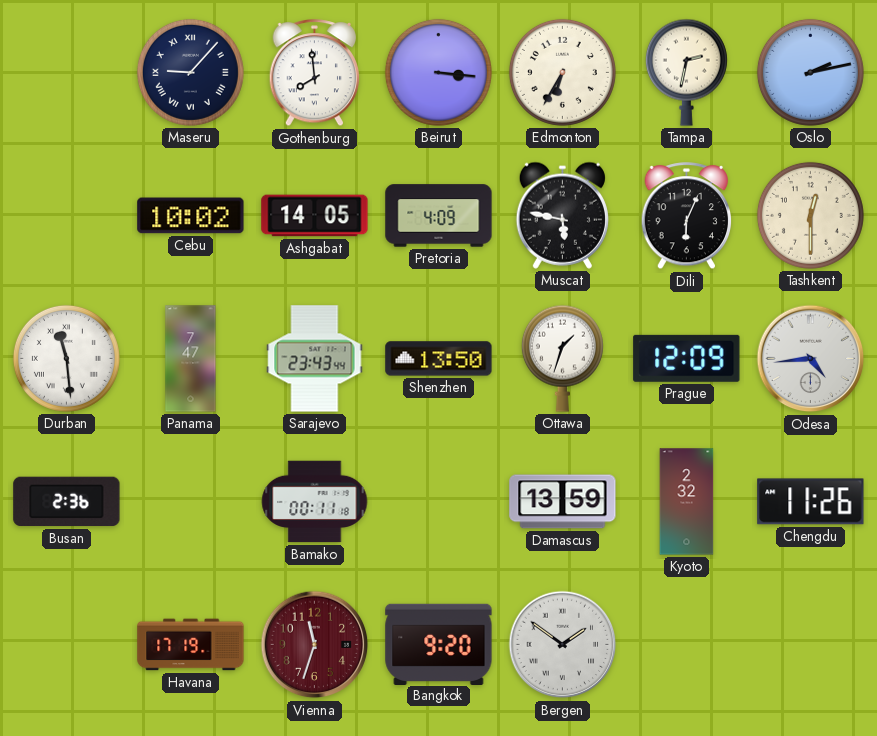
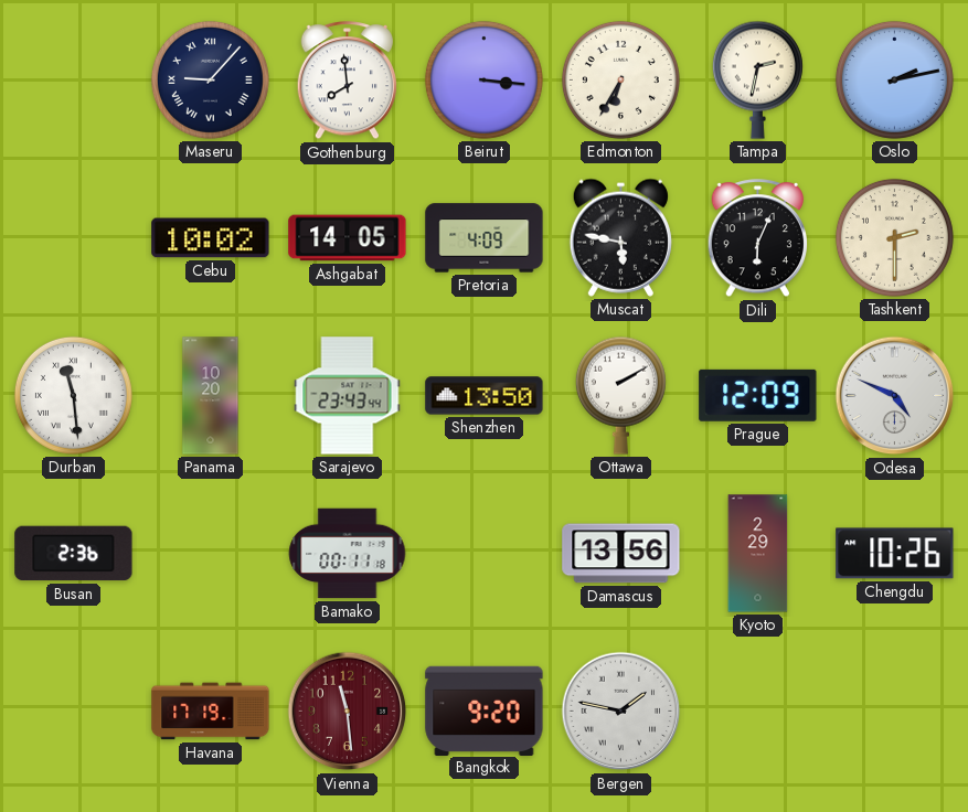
Tashkent: 12:30 -> 2:30
Panama: 7:47 -> 10:20
Ottawa: 1:33 -> 2:10
Odesa: 4:44 -> 4:49
Damascus: 13:59 -> 13:56
Kyoto: 2:32 -> 2:29
Chengdu: 11:26 -> 10:26
Vienna: 11:33 -> 11:29
Bergen: 1:51 -> 1:47
